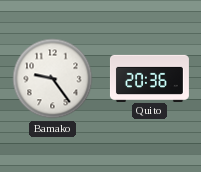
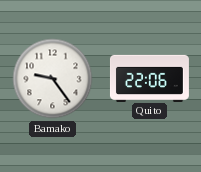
Quito: 20:36 -> 22:06
